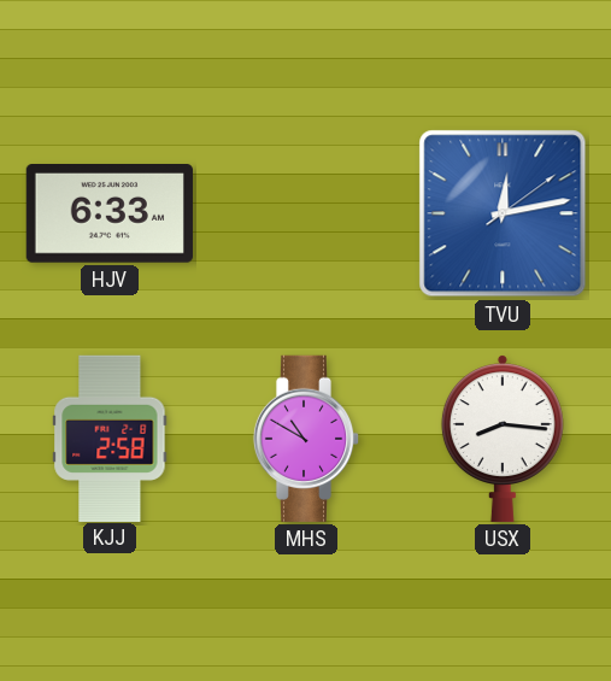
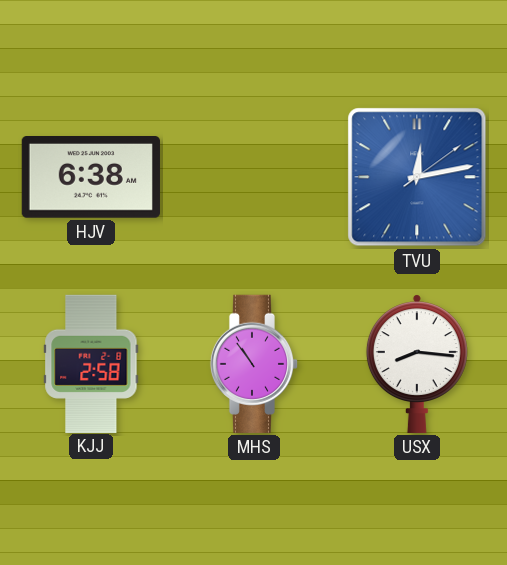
HJV: 6:33 -> 6:38
MHS: 10:50 -> 10:54
